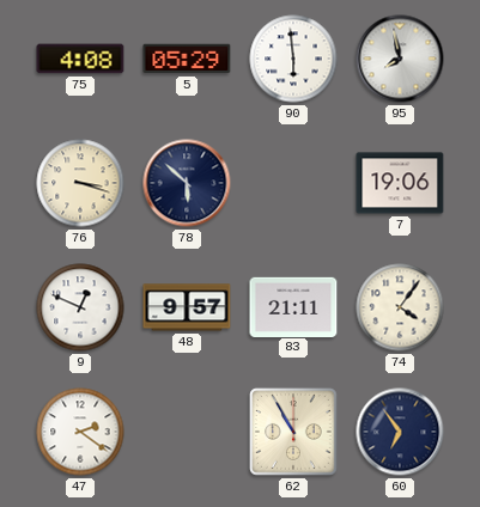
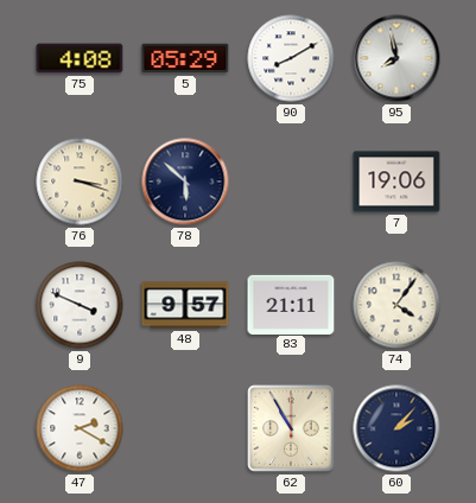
90: 5:59 -> 8:10
9: 12:49 -> 3:49
47: 2:21 -> 2:20
60: 6:54 -> 2:07
